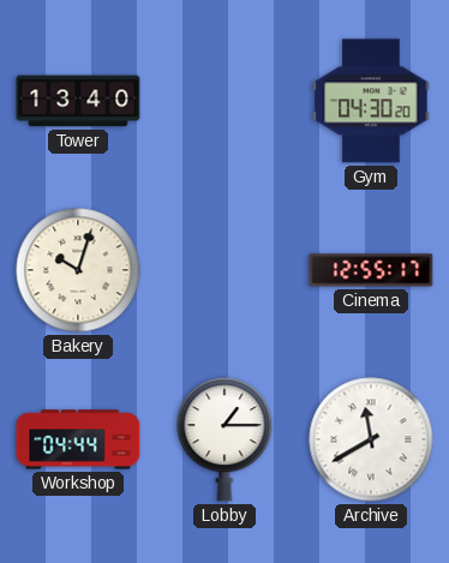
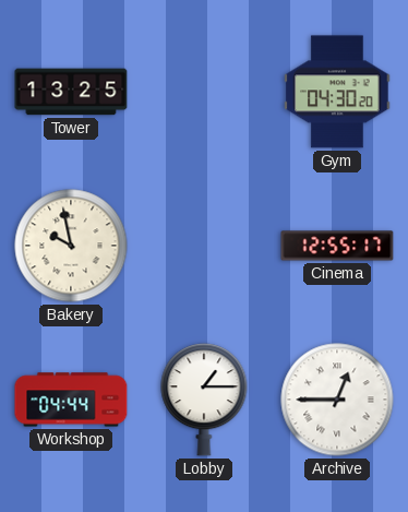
Tower: 13:40 -> 13:25
Bakery: 10:03 -> 9:58
Archive: 11:40 -> 12:45
